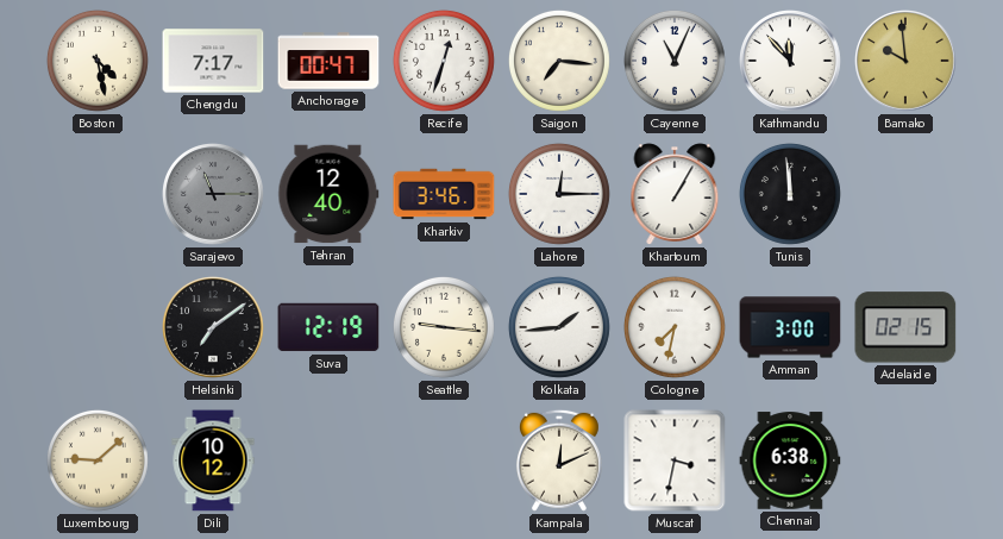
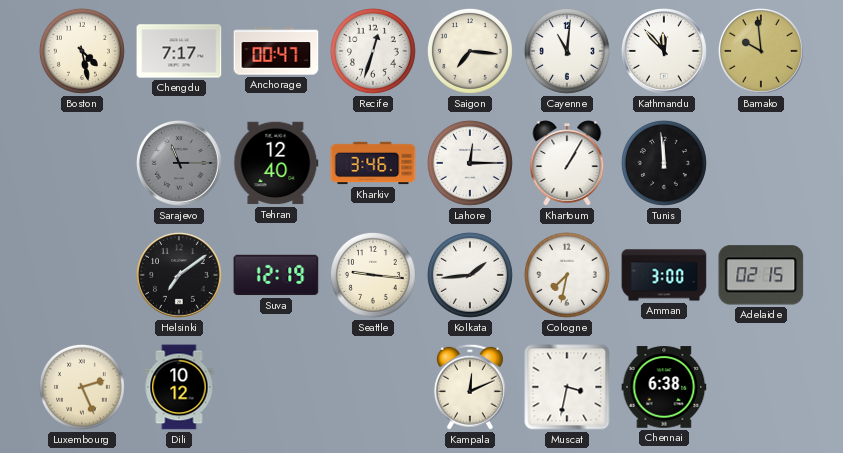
Cayenne: 11:04 -> 11:01
Luxembourg: 9:08 -> 2:26
